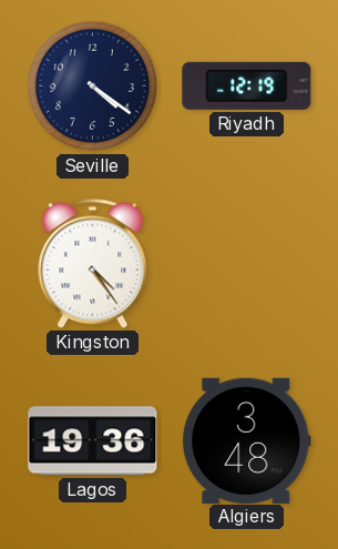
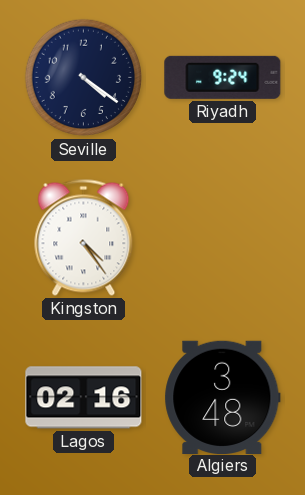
Riyadh: 12:19 -> 9:24
Lagos: 19:36 -> 02:16
